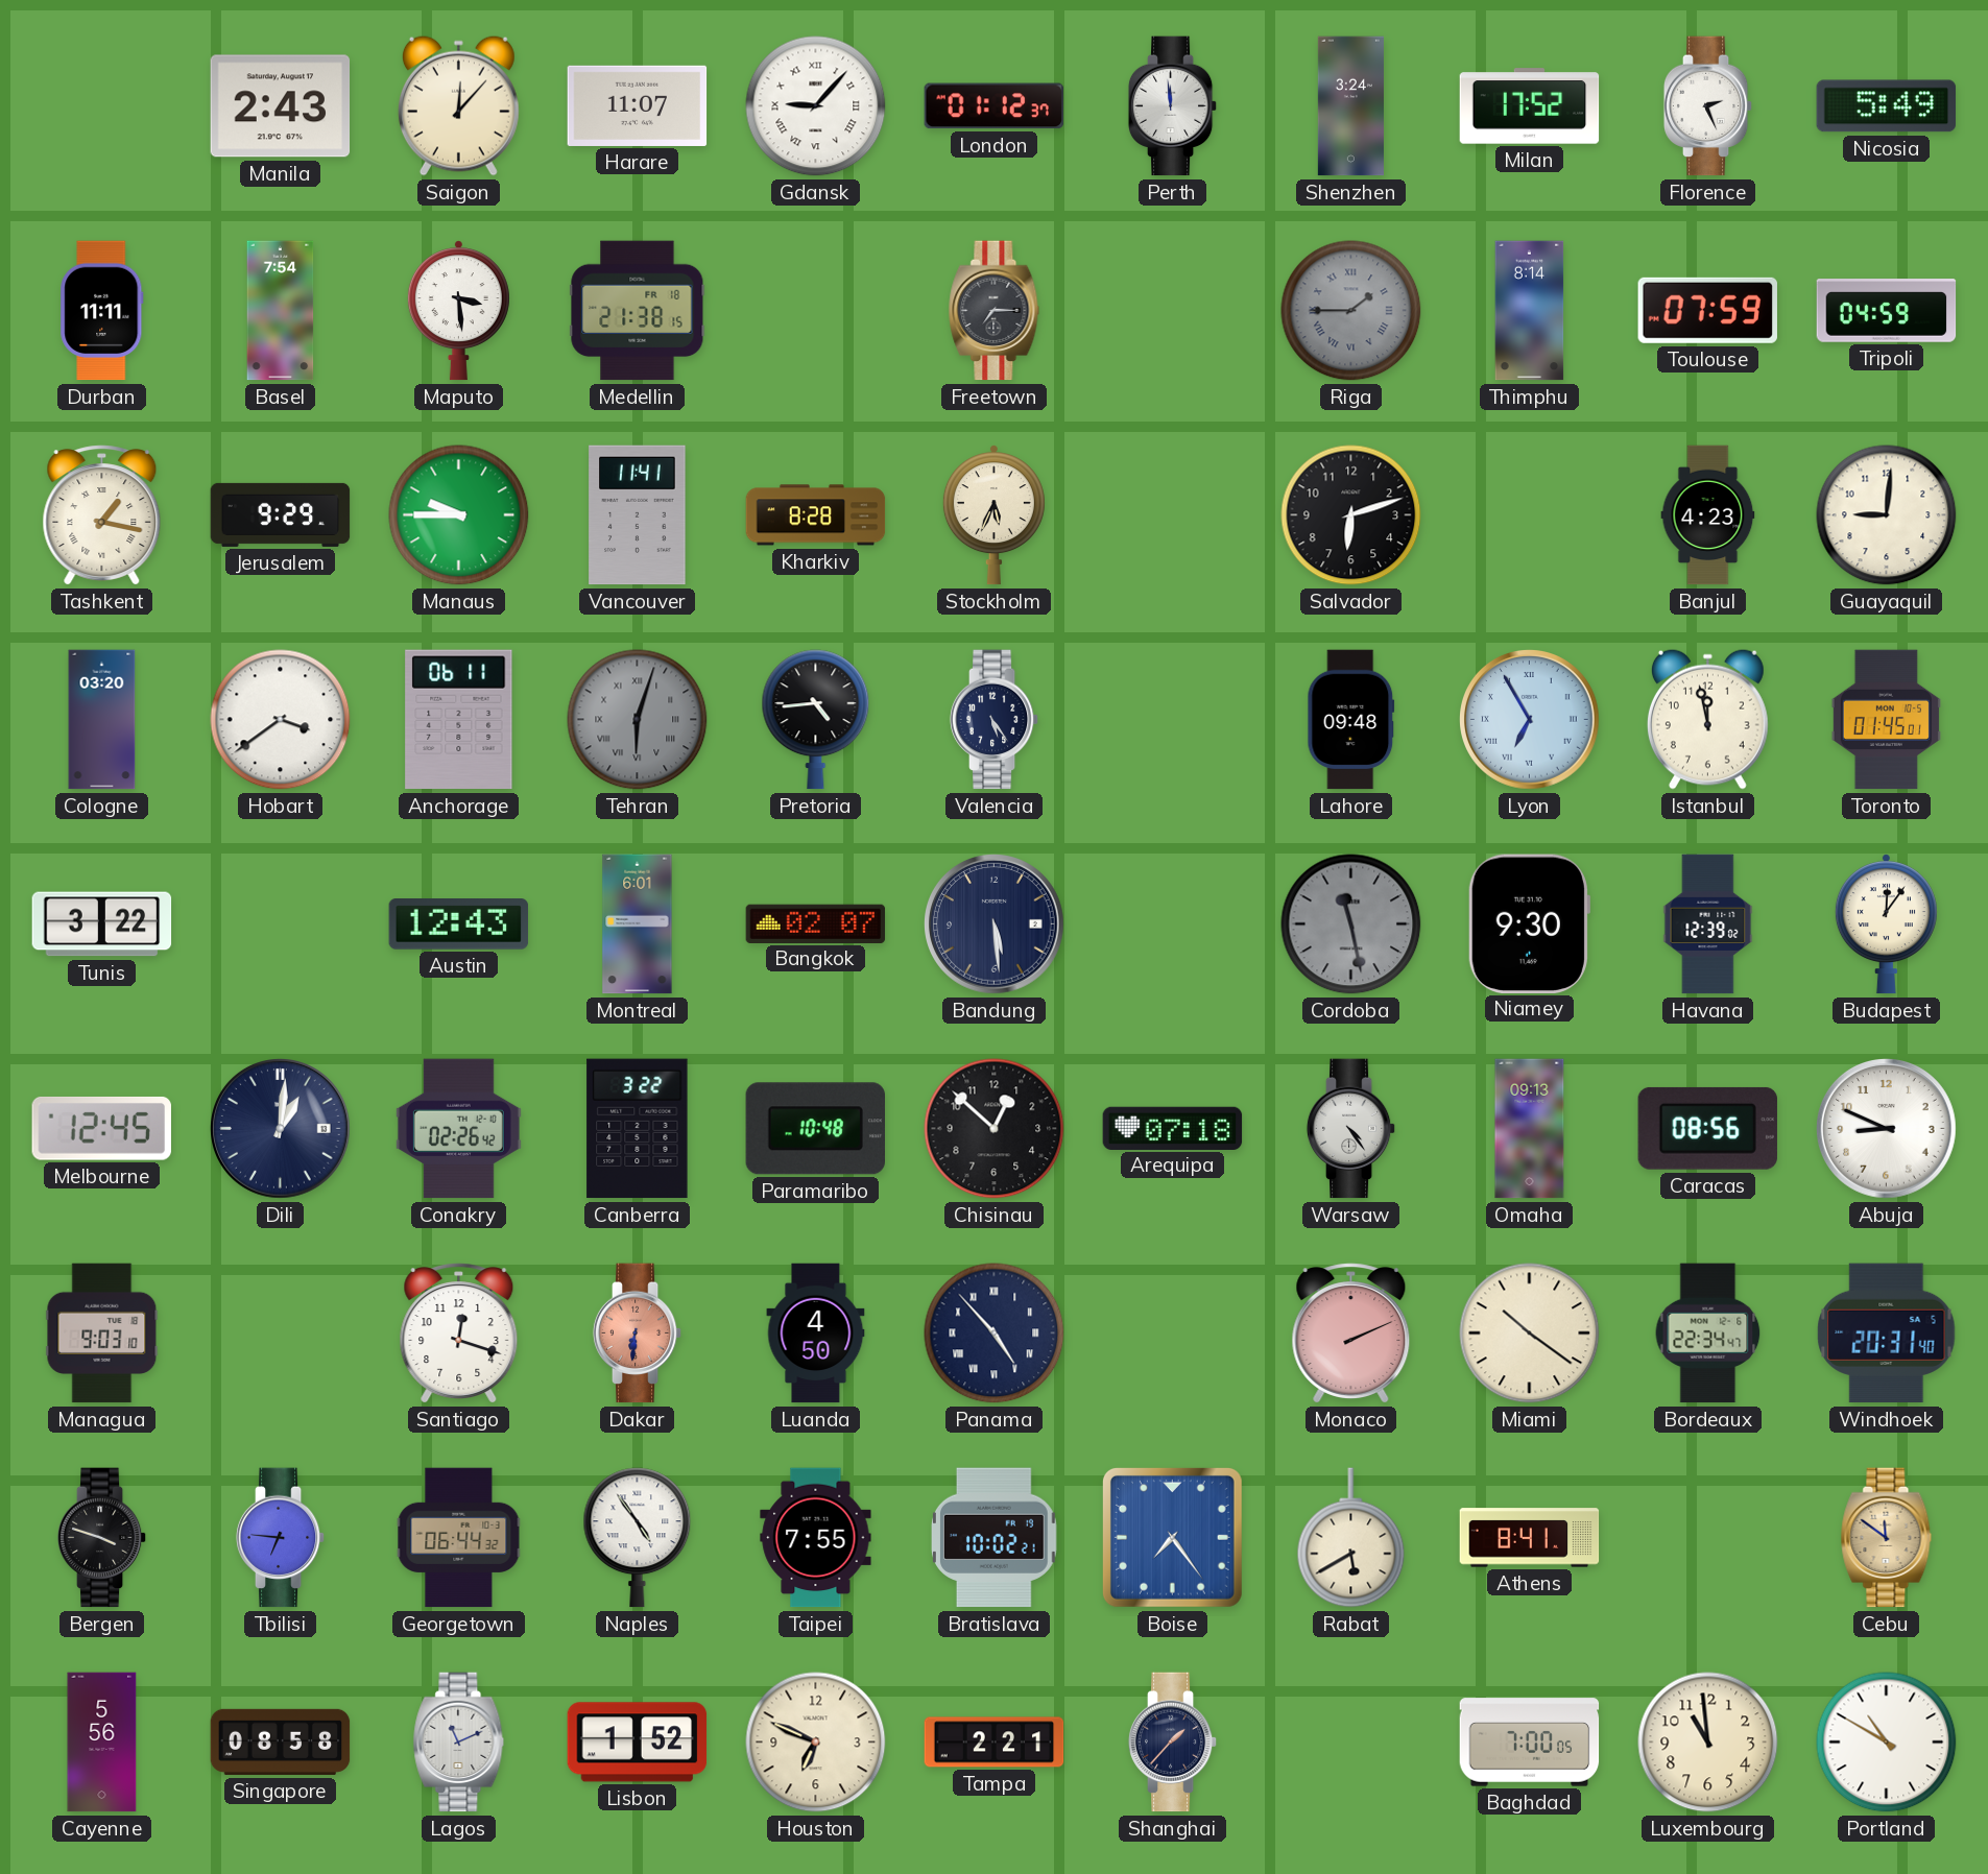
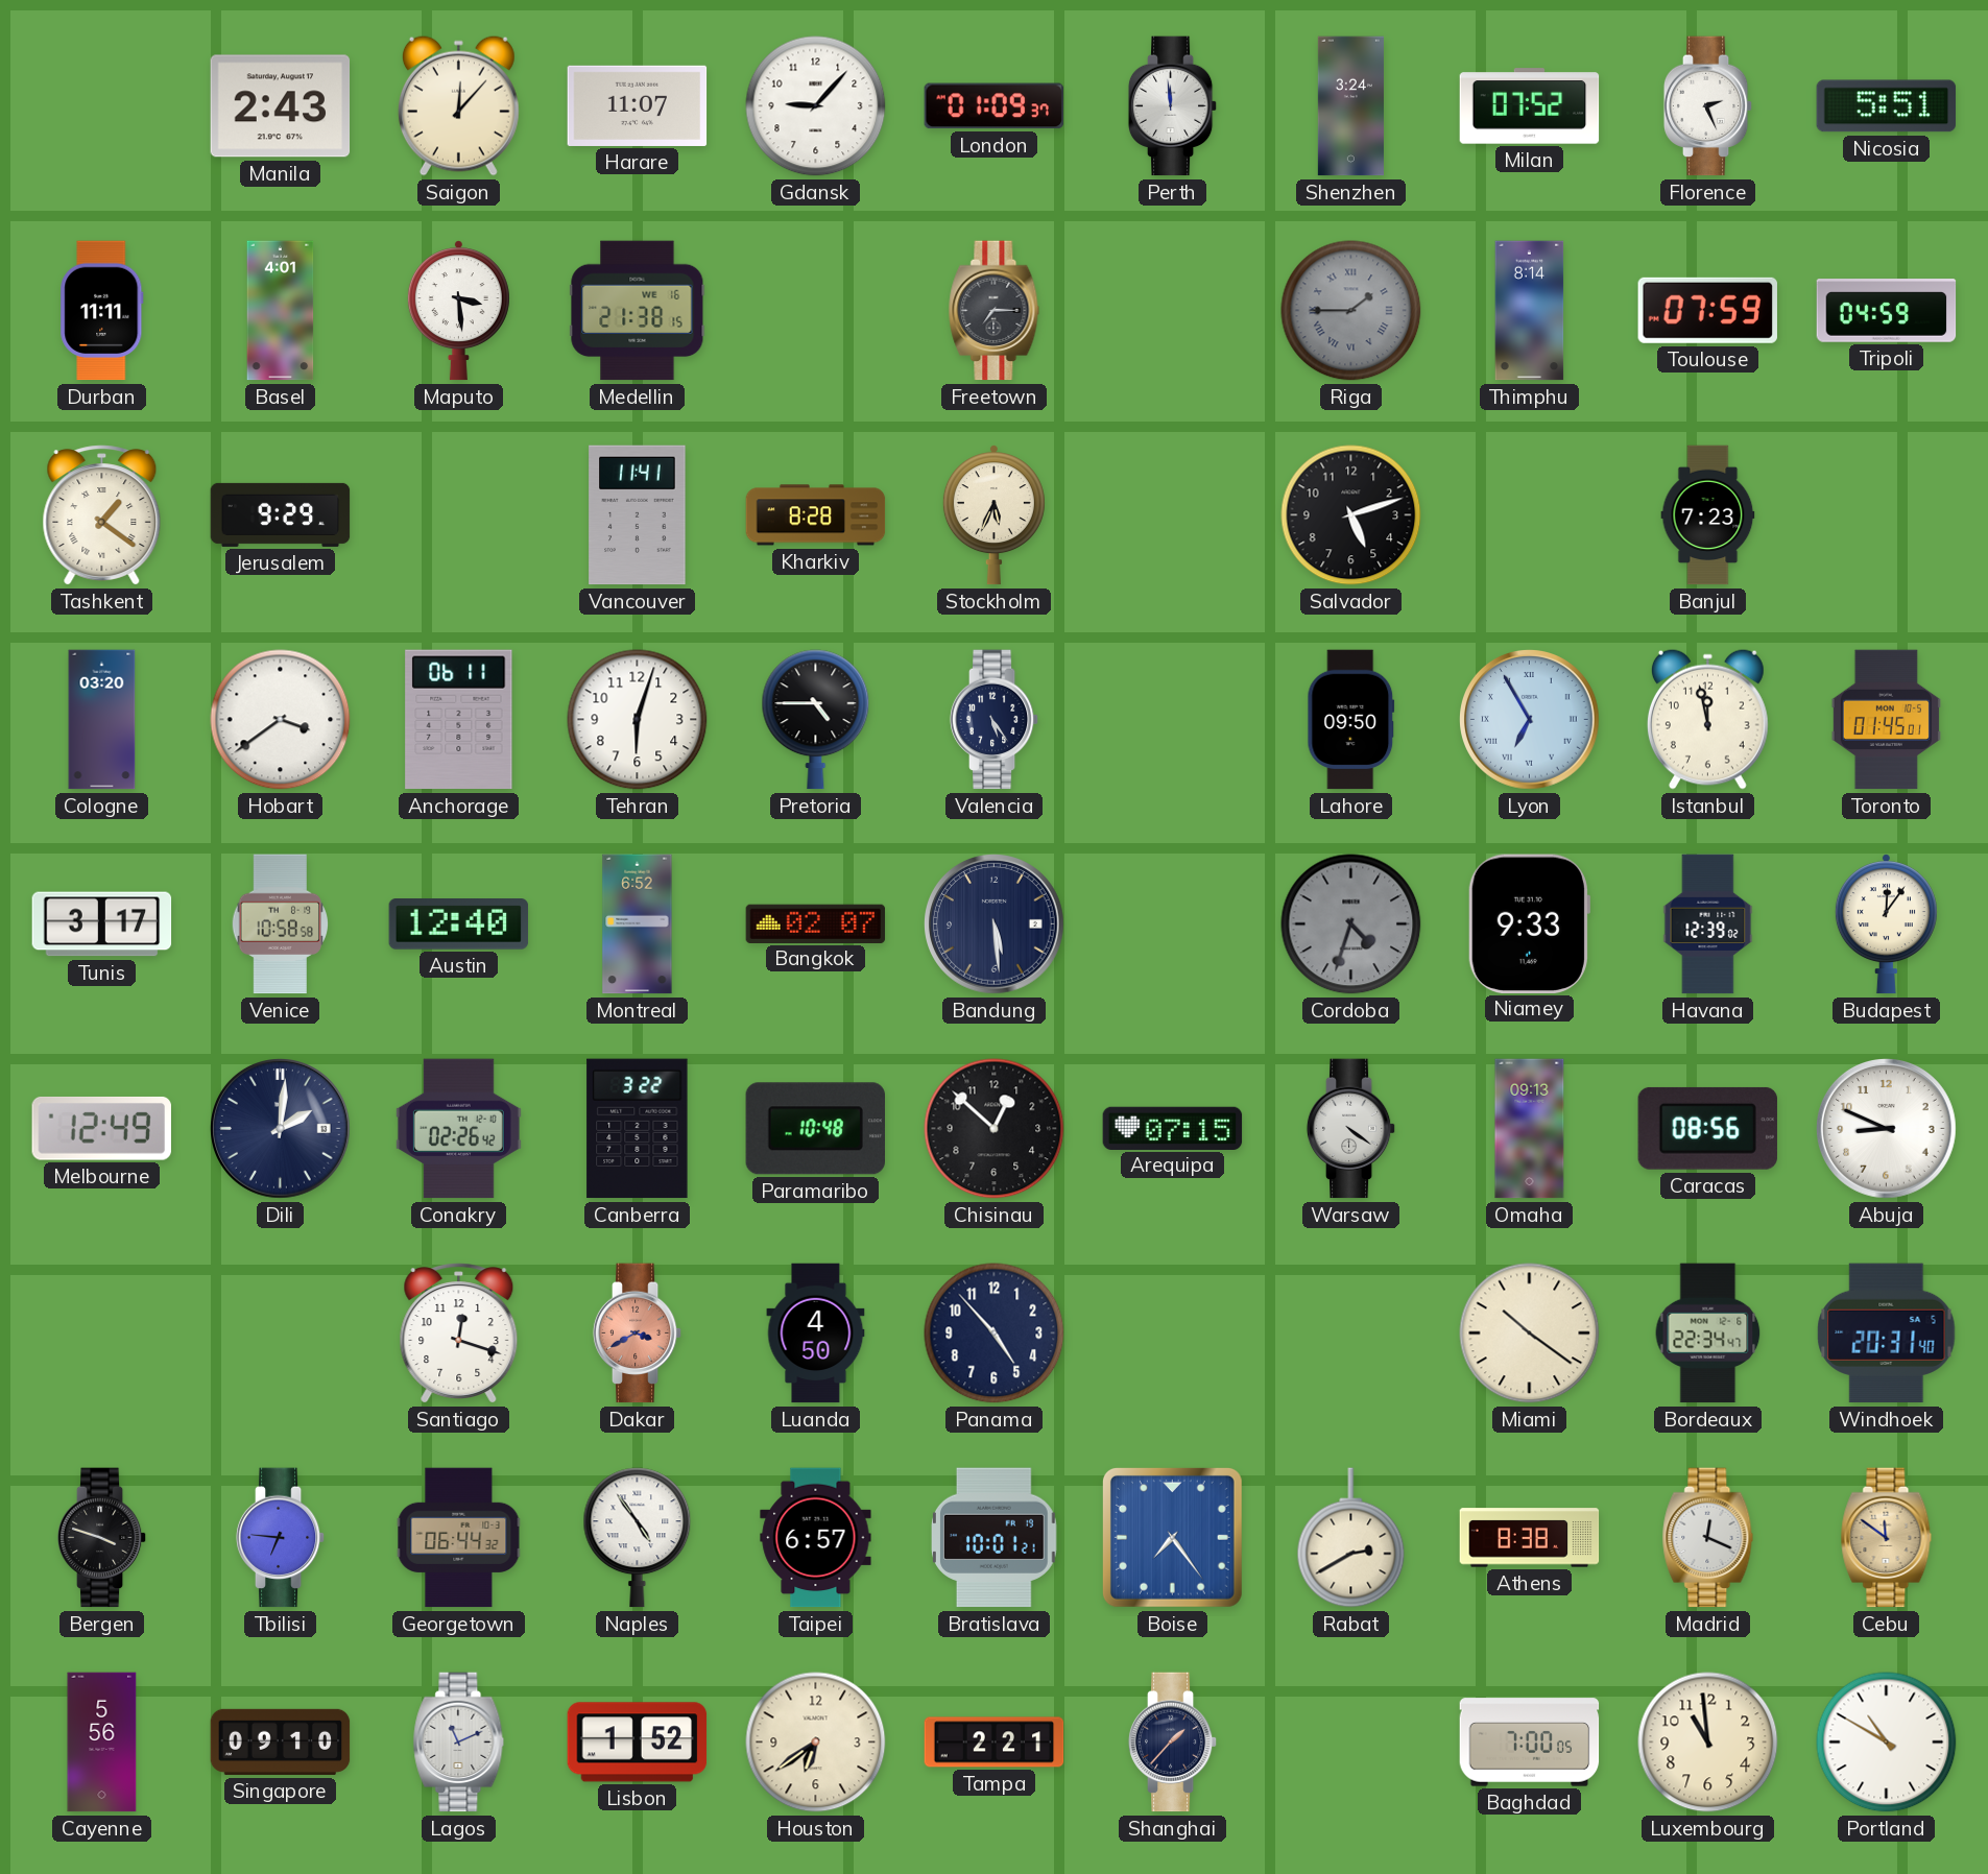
Gdansk numerals: Roman -> Arabic
London: 01:12 -> 01:09
Milan: 17:52 -> 07:52
Nicosia: 5:49 -> 5:51
Basel: 7:54 -> 4:01
Medellin date: FR 18 -> WE 16
Tashkent: 1:17 -> 1:21
Manaus: 9:45 -> none
Salvador: 6:12 -> 5:12
Banjul: 4:23 -> 7:23
Guayaquil: 9:01 -> none
Tehran dial: grey -> white
Tehran numerals: Roman -> Arabic
Pretoria: 4:44 -> 4:45
Lahore: 09:48 -> 09:50
Tunis: 3:22 -> 3:17
Venice: none -> 10:58
Austin: 12:43 -> 12:40
Montreal: 6:01 -> 6:52
Cordoba: 11:28 -> 4:33
Niamey: 9:30 -> 9:33
Melbourne: 12:45 -> 12:49
Dili: 1:01 -> 2:01
Arequipa: 07:18 -> 07:15
Warsaw: 4:24 -> 4:21
Managua: 9:03 -> none
Dakar: 6:31 -> 3:40
Panama numerals: Roman -> Arabic
Monaco: 2:11 -> none
Taipei: 7:55 -> 6:57
Bratislava: 10:02 -> 10:01
Rabat: 5:40 -> 2:40
Athens: 8:41 -> 8:38
Madrid: none -> 12:19
Singapore: 08:58 -> 09:10
Houston: 6:49 -> 6:39
